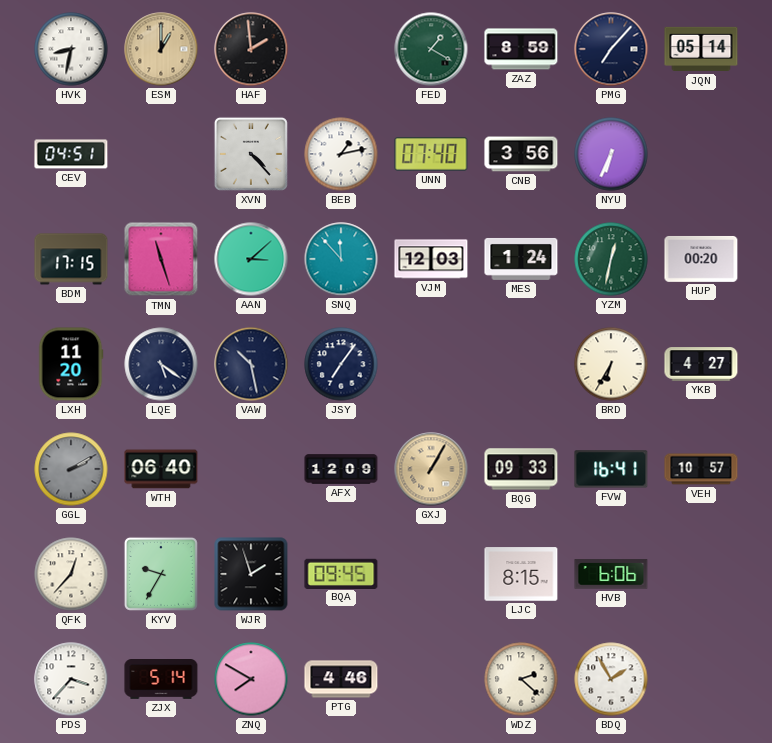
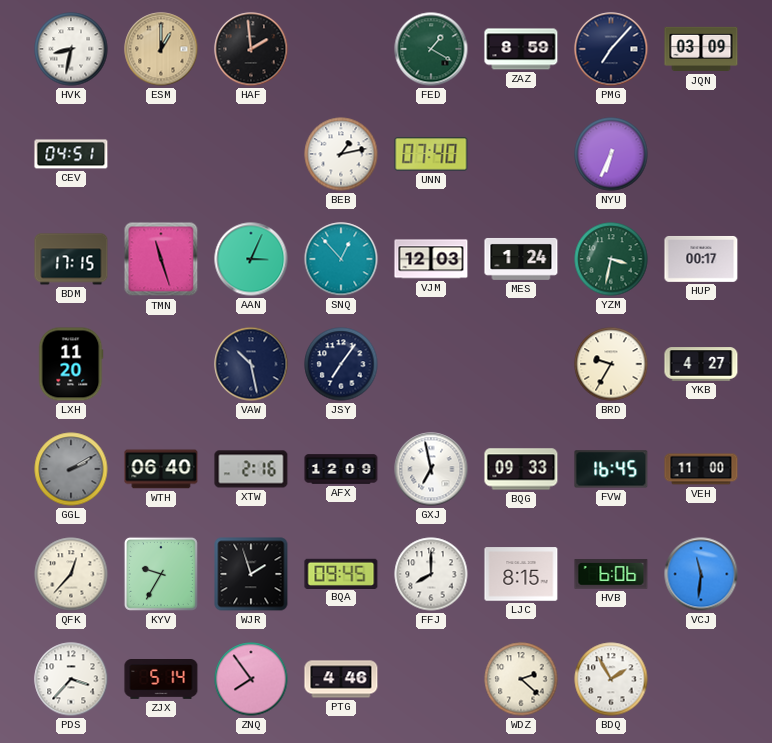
JQN: 05:14 -> 03:09
XVN: 4:23 -> none
CNB: 3:56 -> none
AAN: 3:08 -> 3:04
SNQ: 11:53 -> 12:53
YZM: 12:32 -> 3:32
HUP: 00:20 -> 00:17
LQE: 5:21 -> none
BRD: 6:35 -> 9:35
XTW: none -> 2:16
GXJ: 1:05 -> 6:58
GXJ dial: champagne -> white
FVW: 16:41 -> 16:45
VEH: 10:57 -> 11:00
FFJ: none -> 8:00
VCJ: none -> 11:31
ZNQ: 7:50 -> 7:54
